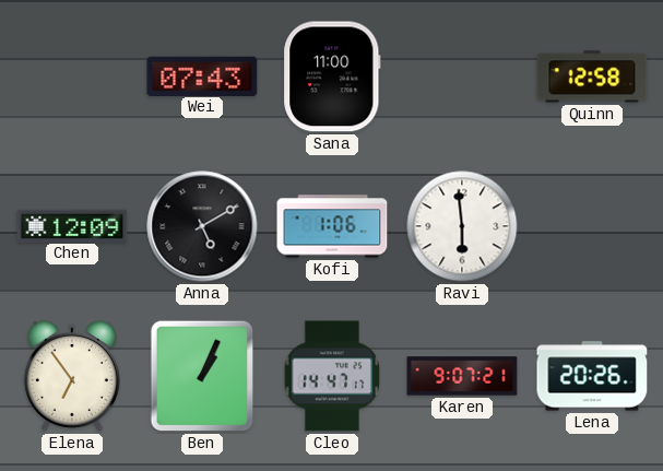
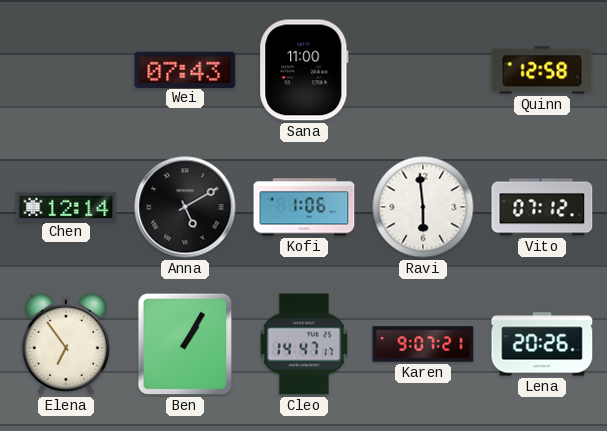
Chen: 12:09 -> 12:14
Vito: none -> 07:12
Ben: 1:04 -> 1:05
